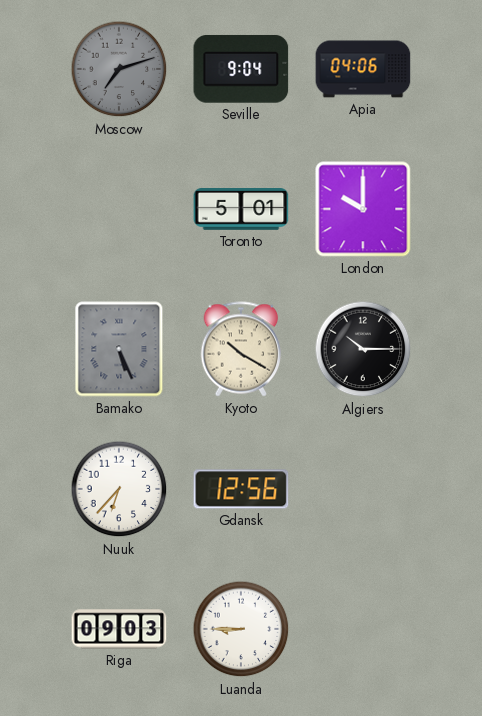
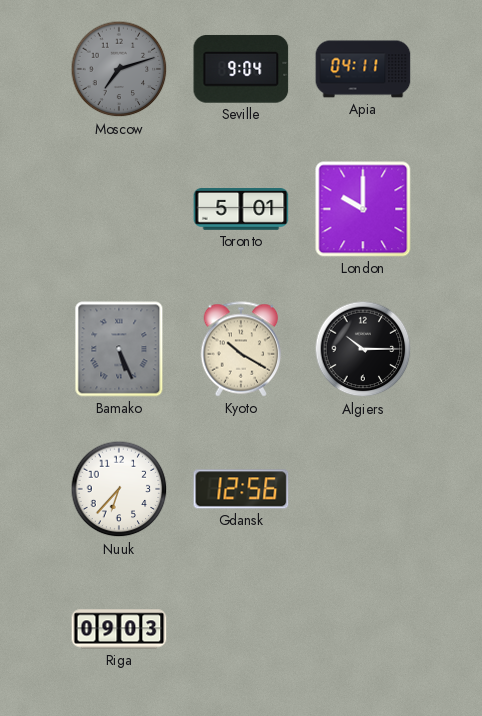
Apia: 04:06 -> 04:11
Luanda: 8:45 -> none
